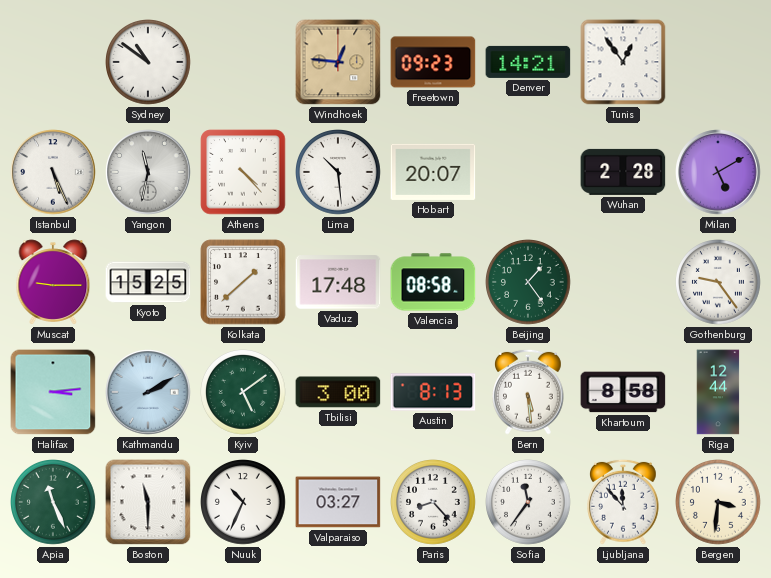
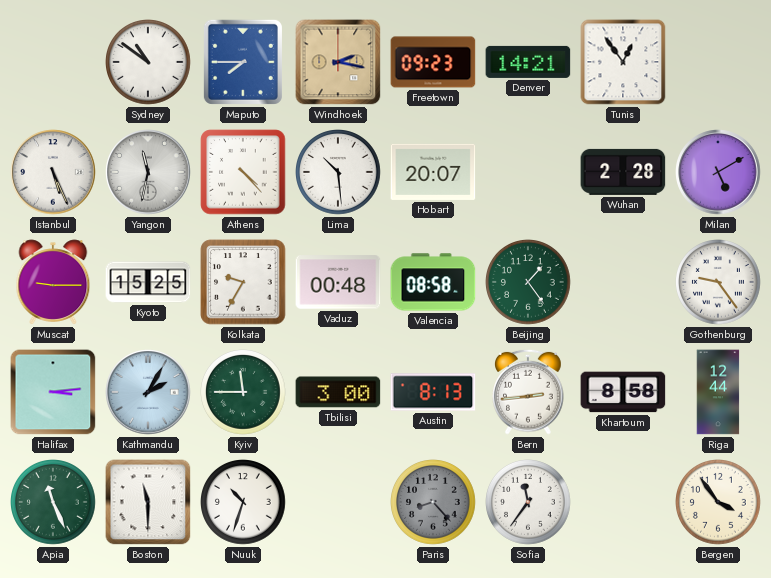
Maputo: none -> 7:45
Windhoek: 12:46 -> 2:17
Kolkata: 1:38 -> 9:35
Vaduz: 17:48 -> 00:48
Kathmandu: 2:10 -> 2:05
Kyiv: 5:09 -> 11:45
Bern: 5:29 -> 2:44
Nuuk: 10:34 -> 10:33
Valparaiso: 03:27 -> none
Paris dial: white -> grey
Ljubljana: 11:53 -> none
Bergen: 3:31 -> 3:54
